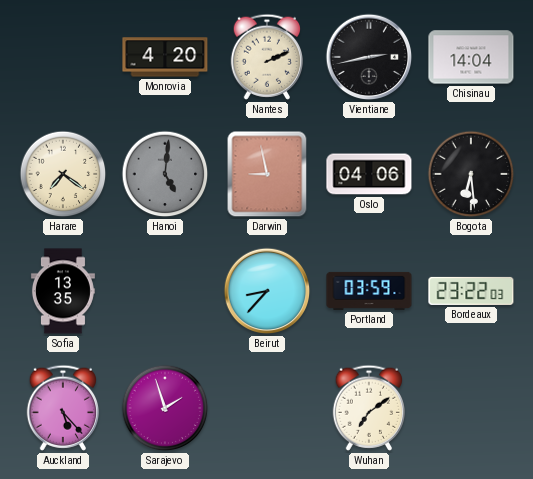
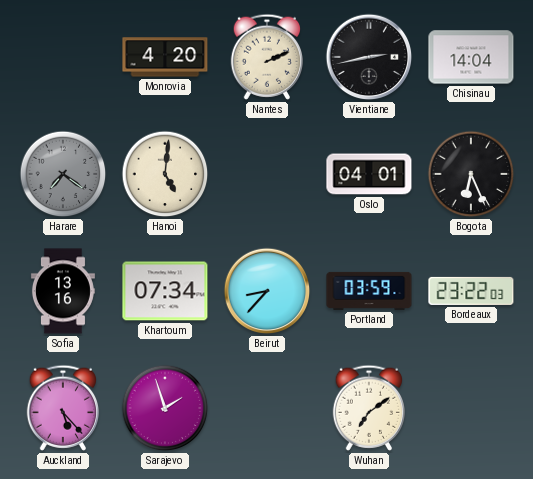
Harare dial: cream -> grey
Hanoi dial: grey -> cream
Darwin: 8:58 -> none
Oslo: 04:06 -> 04:01
Bogota: 6:29 -> 6:26
Sofia: 13:35 -> 13:16
Khartoum: none -> 07:34
